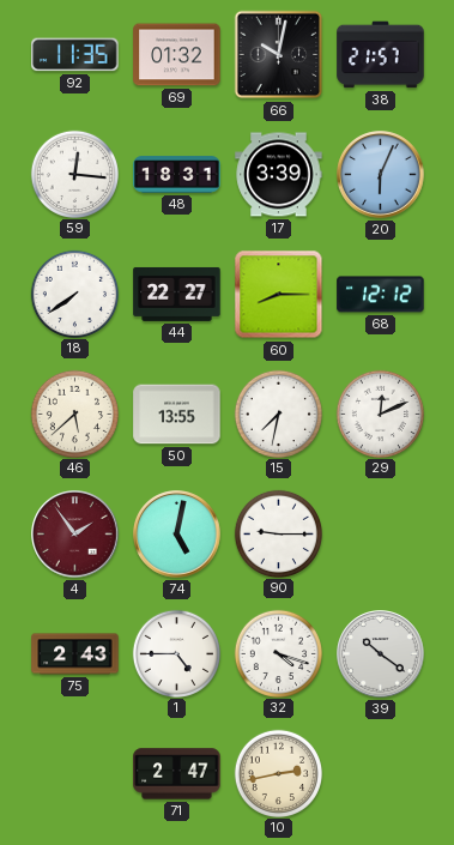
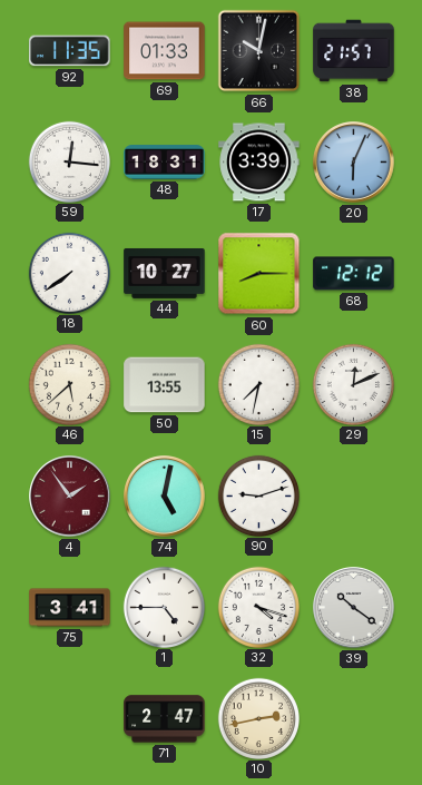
69: 01:32 -> 01:33
44: 22:27 -> 10:27
90: 9:15 -> 9:12
75: 2:43 -> 3:41
